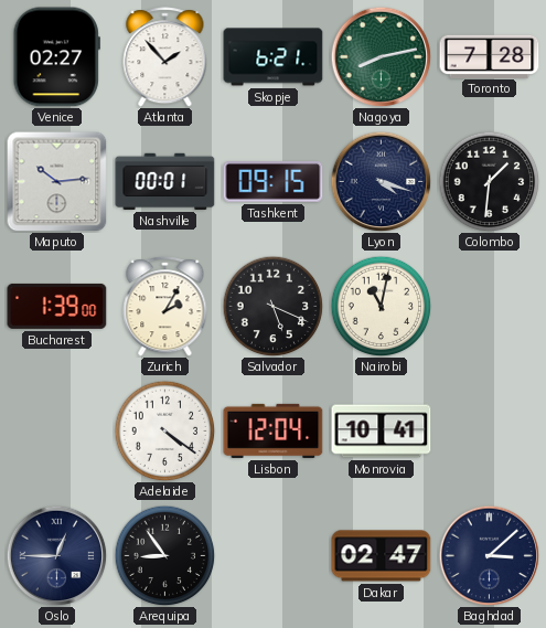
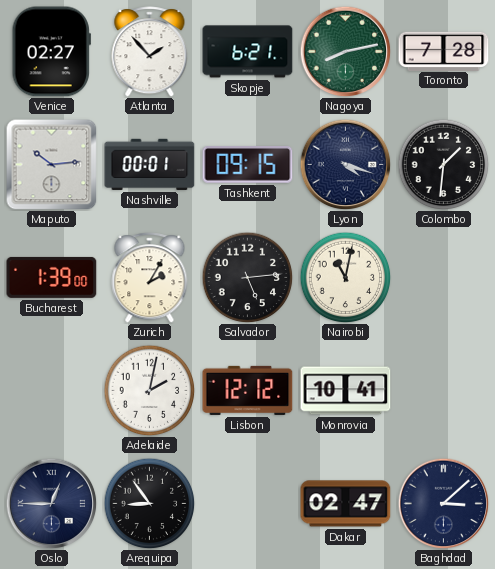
Salvador: 5:19 -> 5:14
Adelaide: 4:21 -> 2:02
Lisbon: 12:04 -> 12:12
